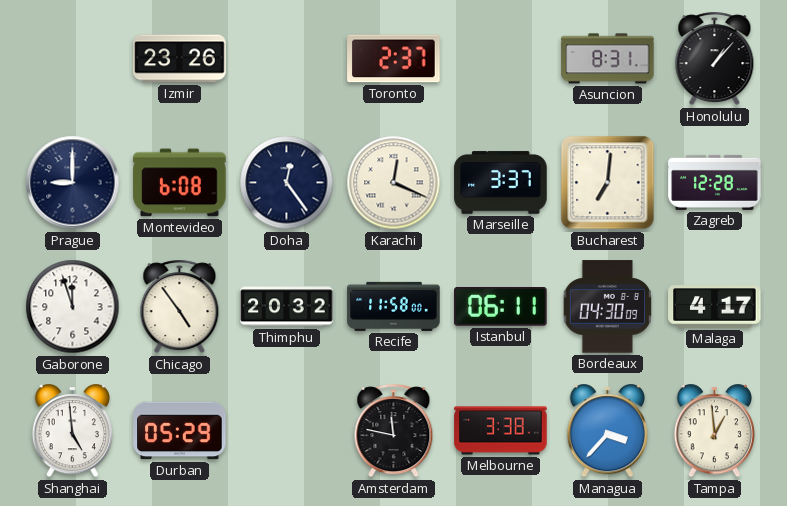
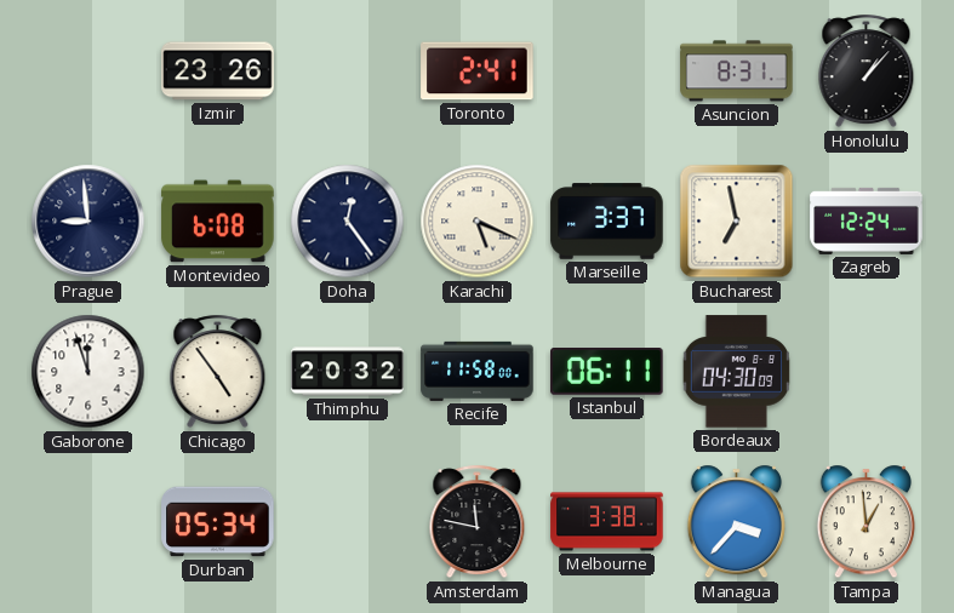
Toronto: 2:37 -> 2:41
Prague: 9:00 -> 8:59
Karachi: 12:19 -> 5:19
Bucharest: 7:01 -> 6:58
Zagreb: 12:28 -> 12:24
Malaga: 4:17 -> none
Shanghai: 4:59 -> none
Durban: 05:29 -> 05:34
